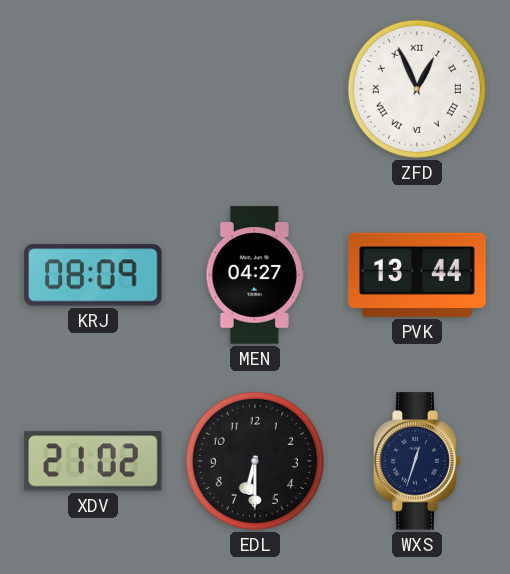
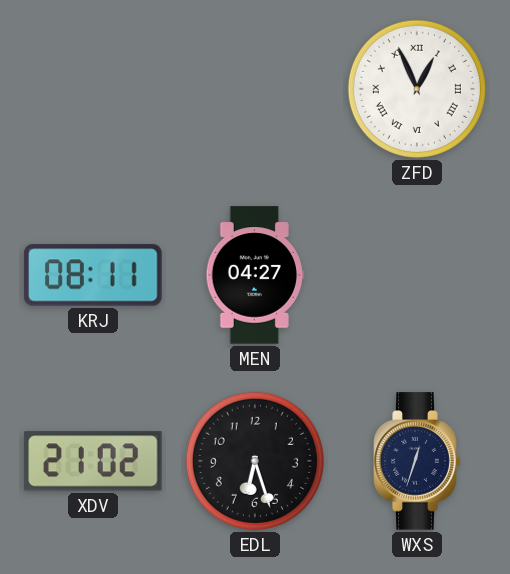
KRJ: 08:09 -> 08:11
PVK: 13:44 -> none
EDL: 6:30 -> 6:27
